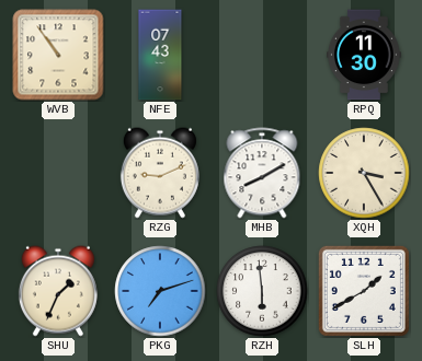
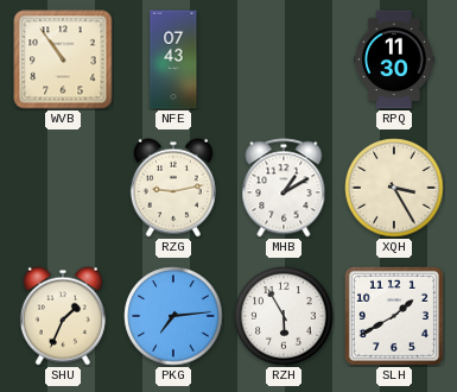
RZG: 9:11 -> 9:13
MHB: 8:10 -> 1:10
PKG: 7:12 -> 7:14
RZH: 5:59 -> 5:55
